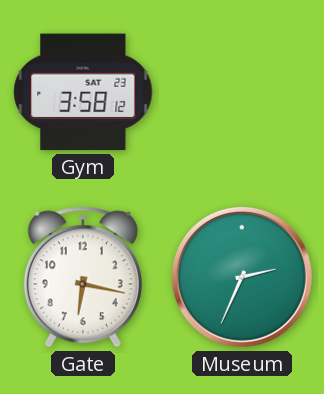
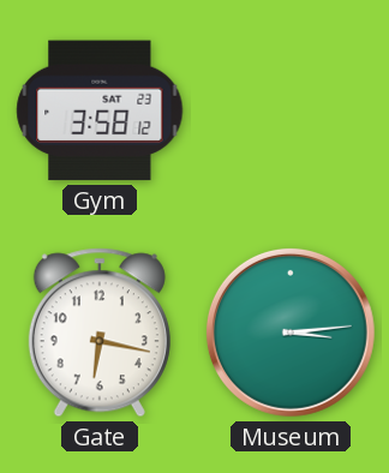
Museum: 2:34 -> 3:14
